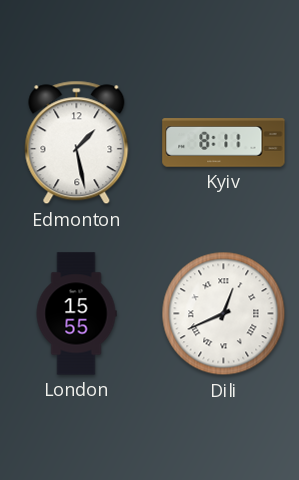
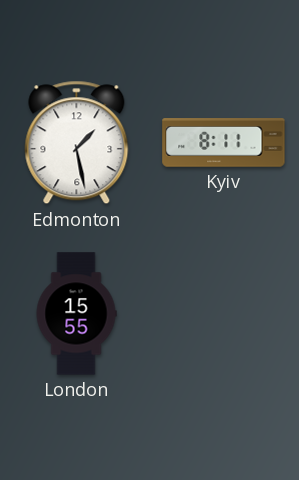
Dili: 12:41 -> none
